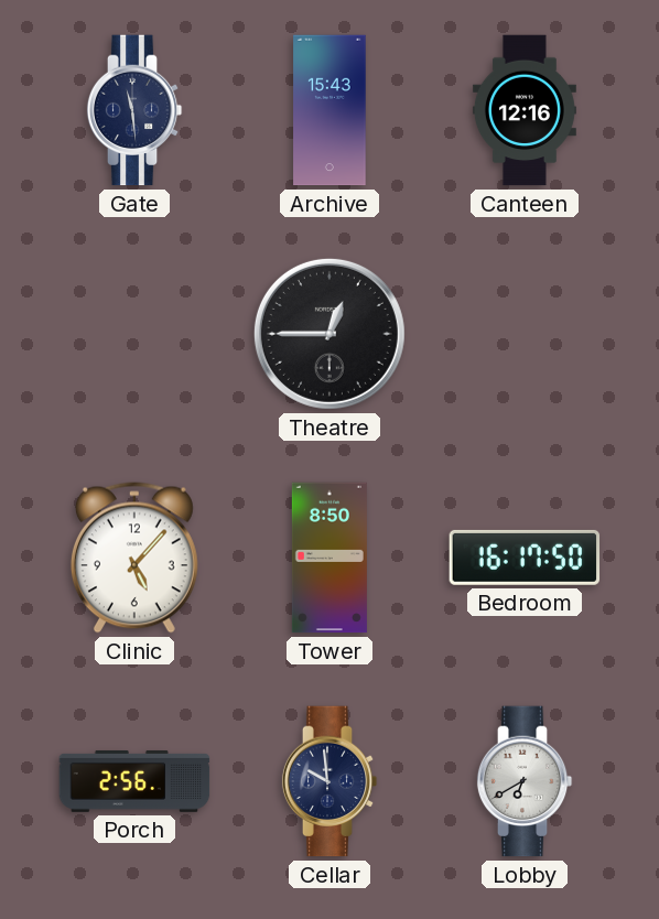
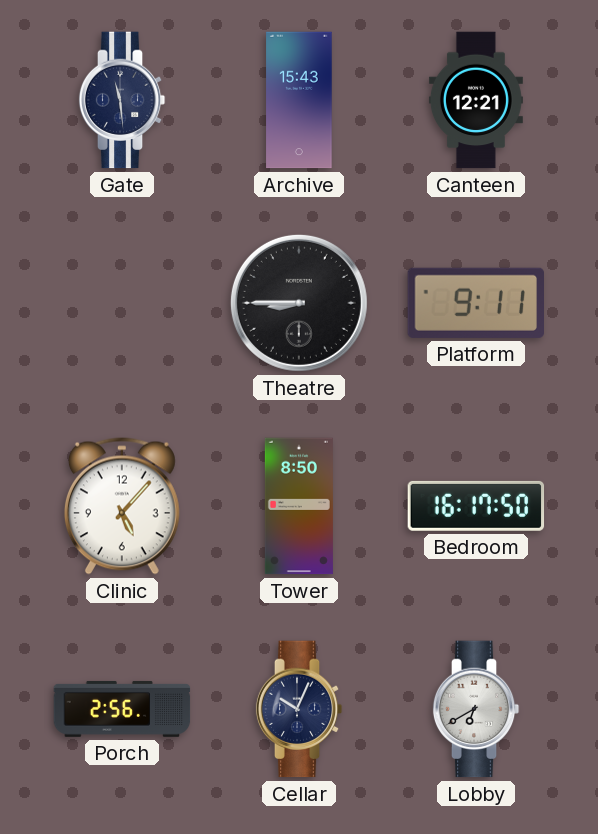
Canteen: 12:16 -> 12:21
Theatre: 12:45 -> 8:45
Platform: none -> 9:11
Cellar: 9:59 -> 10:04
